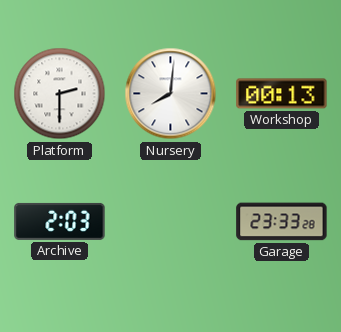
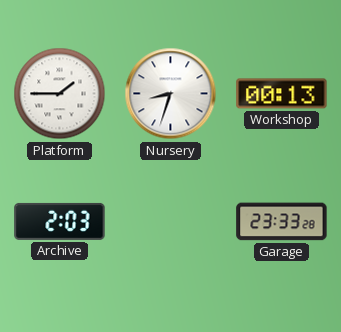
Platform: 2:30 -> 1:45
Nursery: 8:01 -> 8:33
